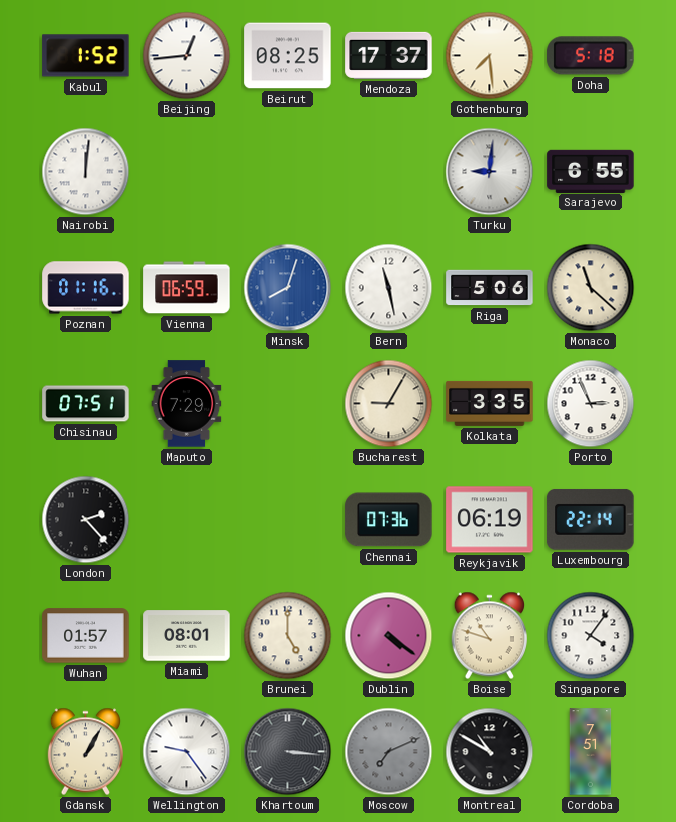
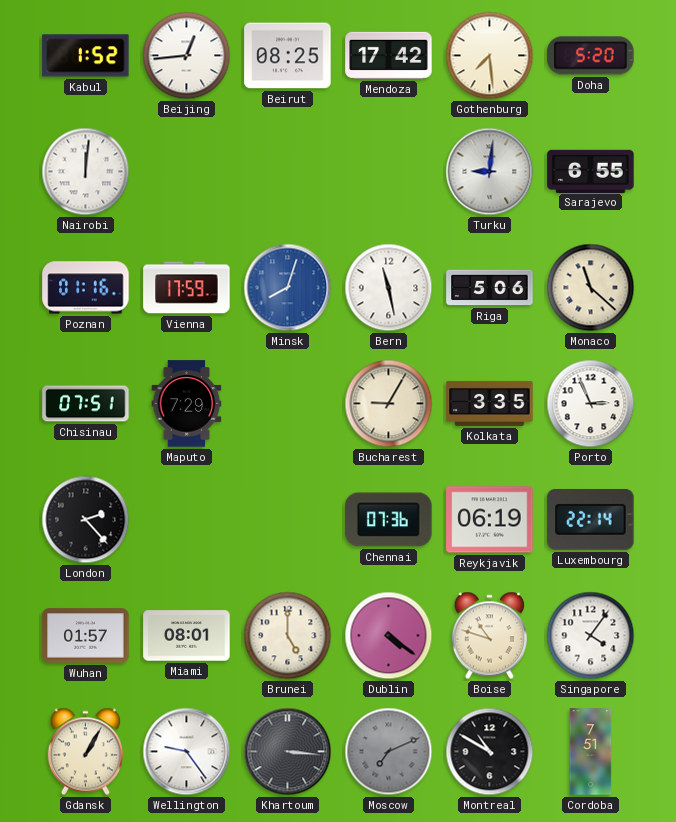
Mendoza: 17:37 -> 17:42
Doha: 5:18 -> 5:20
Vienna: 06:59 -> 17:59
